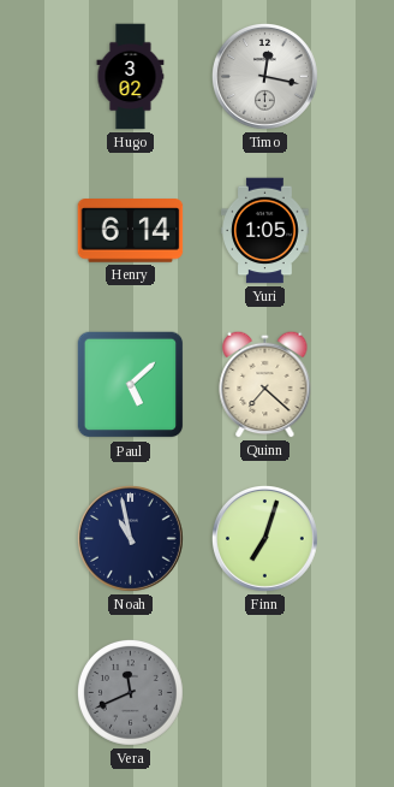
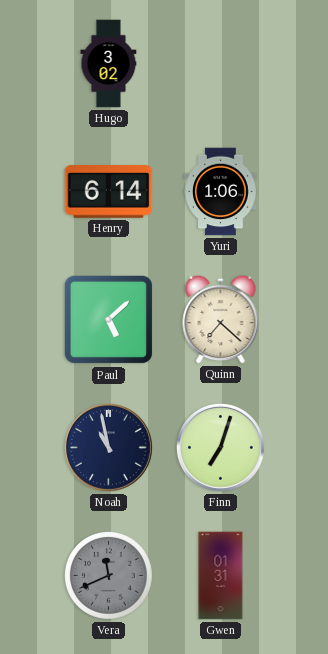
Timo: 12:17 -> none
Yuri: 1:05 -> 1:06
Gwen: none -> 01:31
